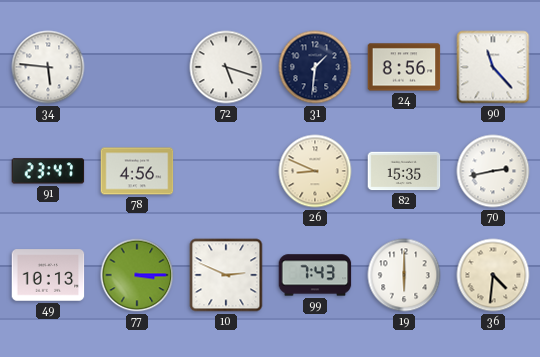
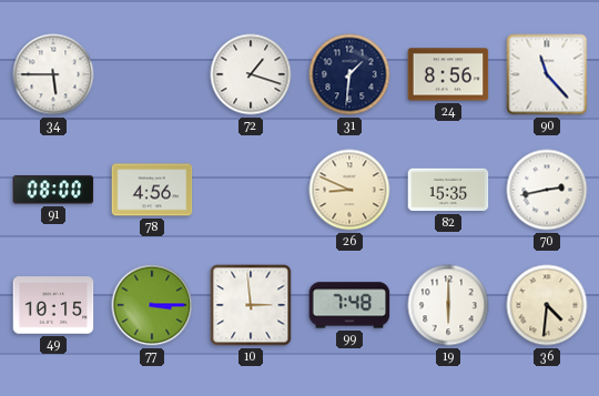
34: 5:46 -> 5:45
72: 5:18 -> 1:18
91: 23:47 -> 08:00
49: 10:13 -> 10:15
10: 2:49 -> 2:59
99: 7:43 -> 7:48
